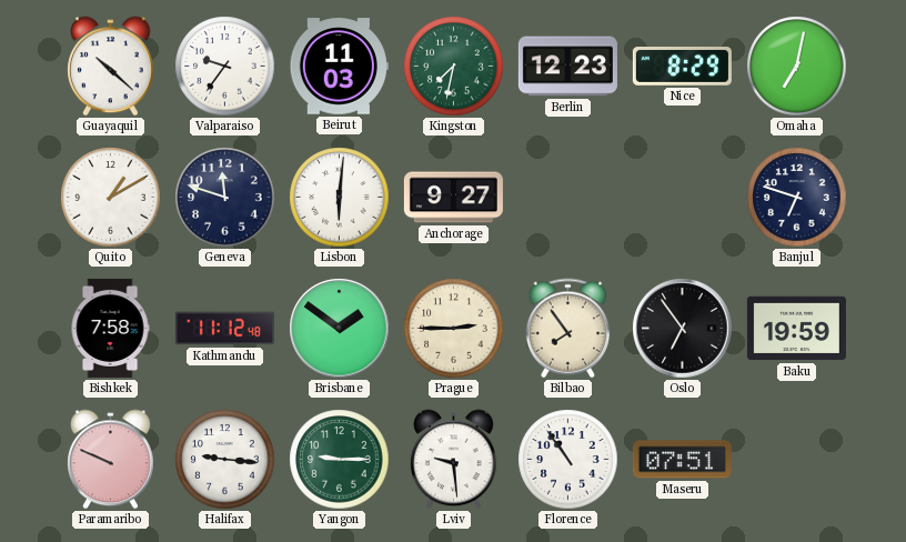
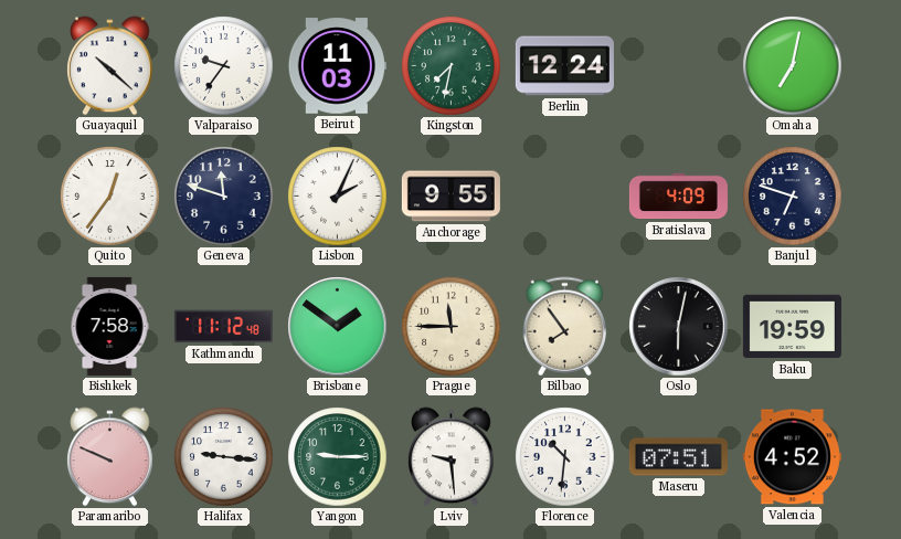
Berlin: 12:23 -> 12:24
Nice: 8:29 -> none
Quito: 1:10 -> 12:36
Lisbon: 6:01 -> 2:04
Anchorage: 9:27 -> 9:55
Bratislava: none -> 4:09
Prague: 2:45 -> 11:45
Oslo: 6:54 -> 6:02
Florence: 10:54 -> 10:31
Valencia: none -> 4:52
